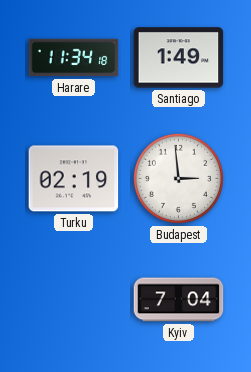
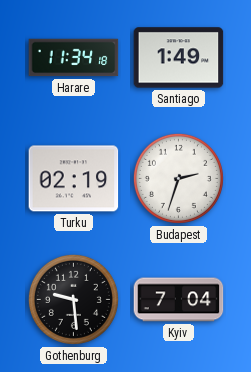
Budapest: 2:59 -> 2:33
Gothenburg: none -> 9:29
